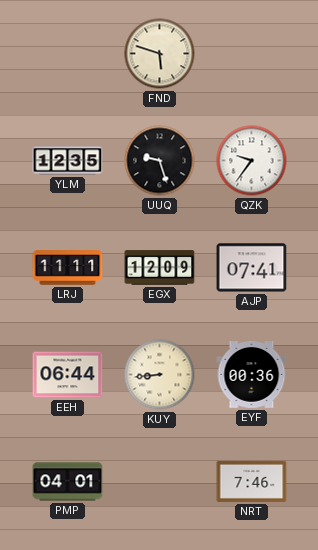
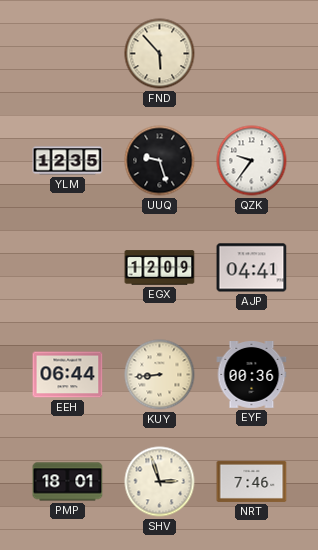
FND: 5:48 -> 5:53
LRJ: 11:11 -> none
AJP: 07:41 -> 04:41
PMP: 04:01 -> 18:01
SHV: none -> 2:57
